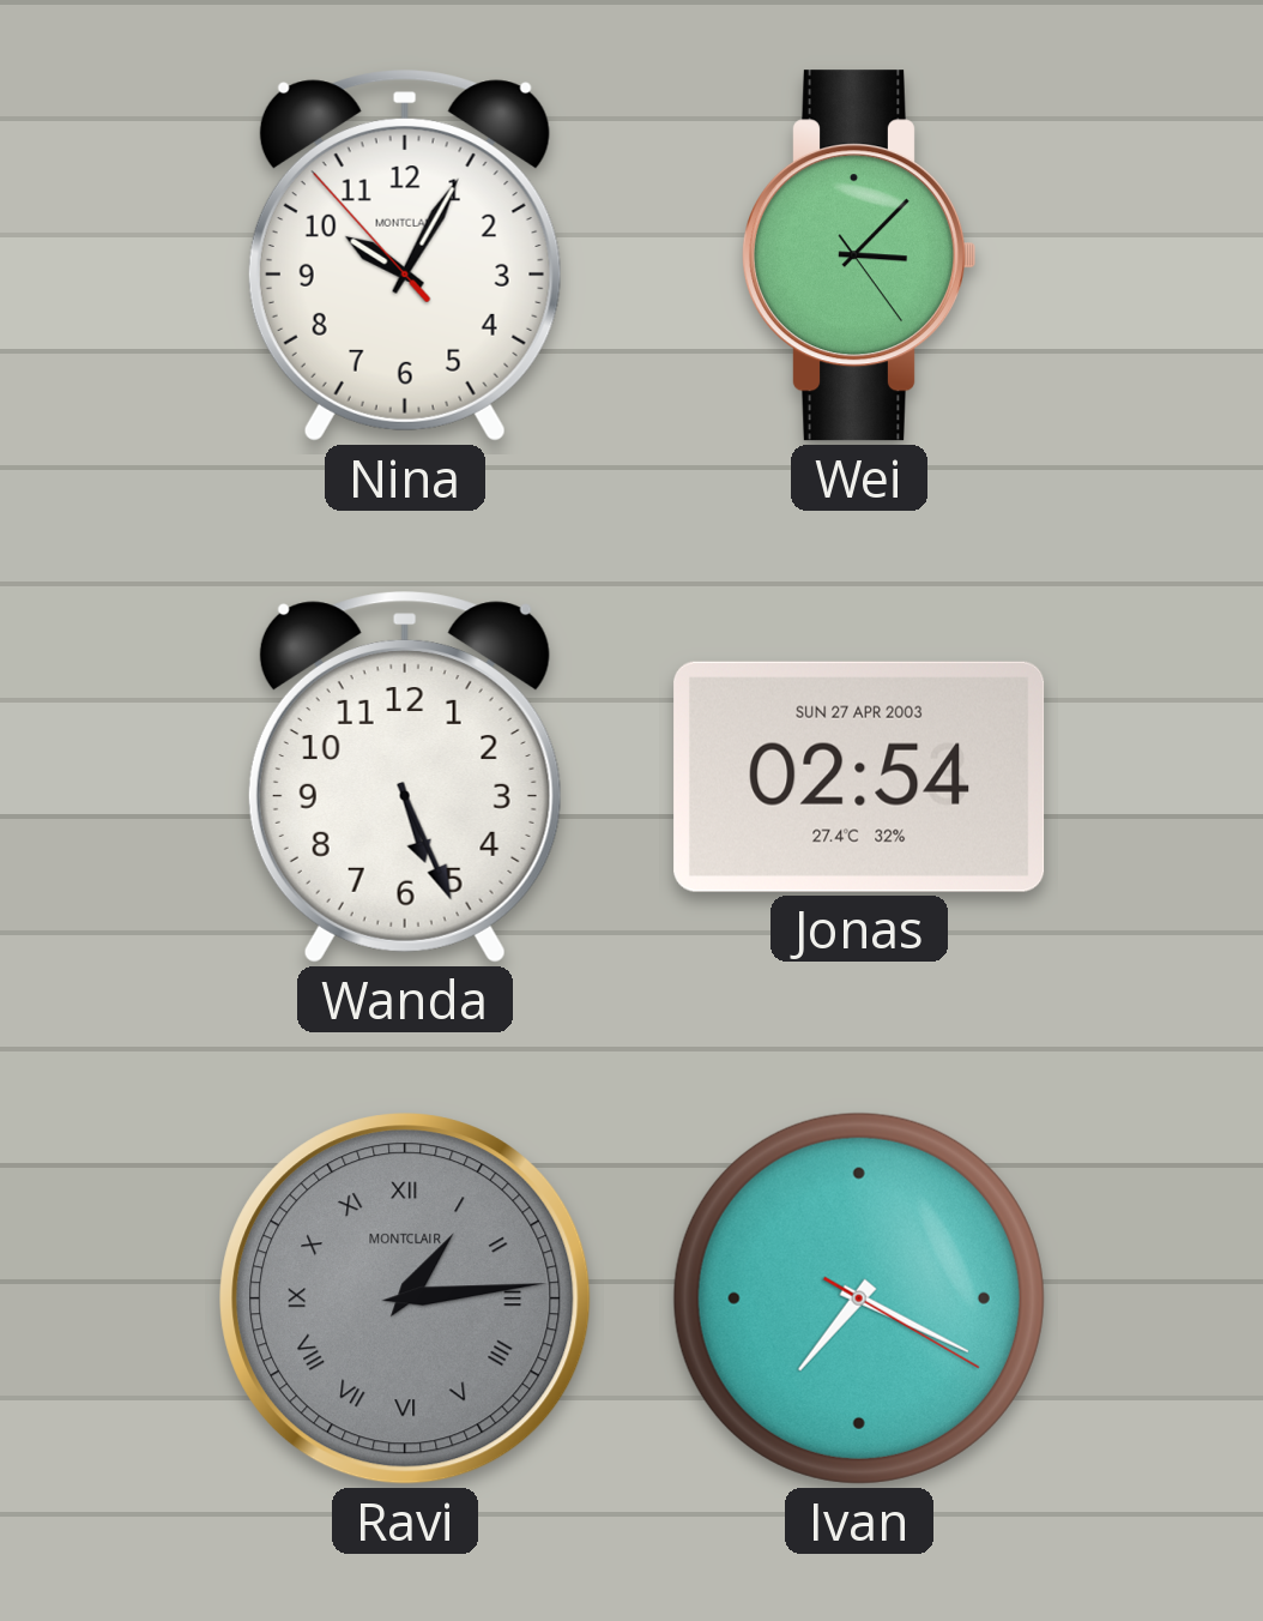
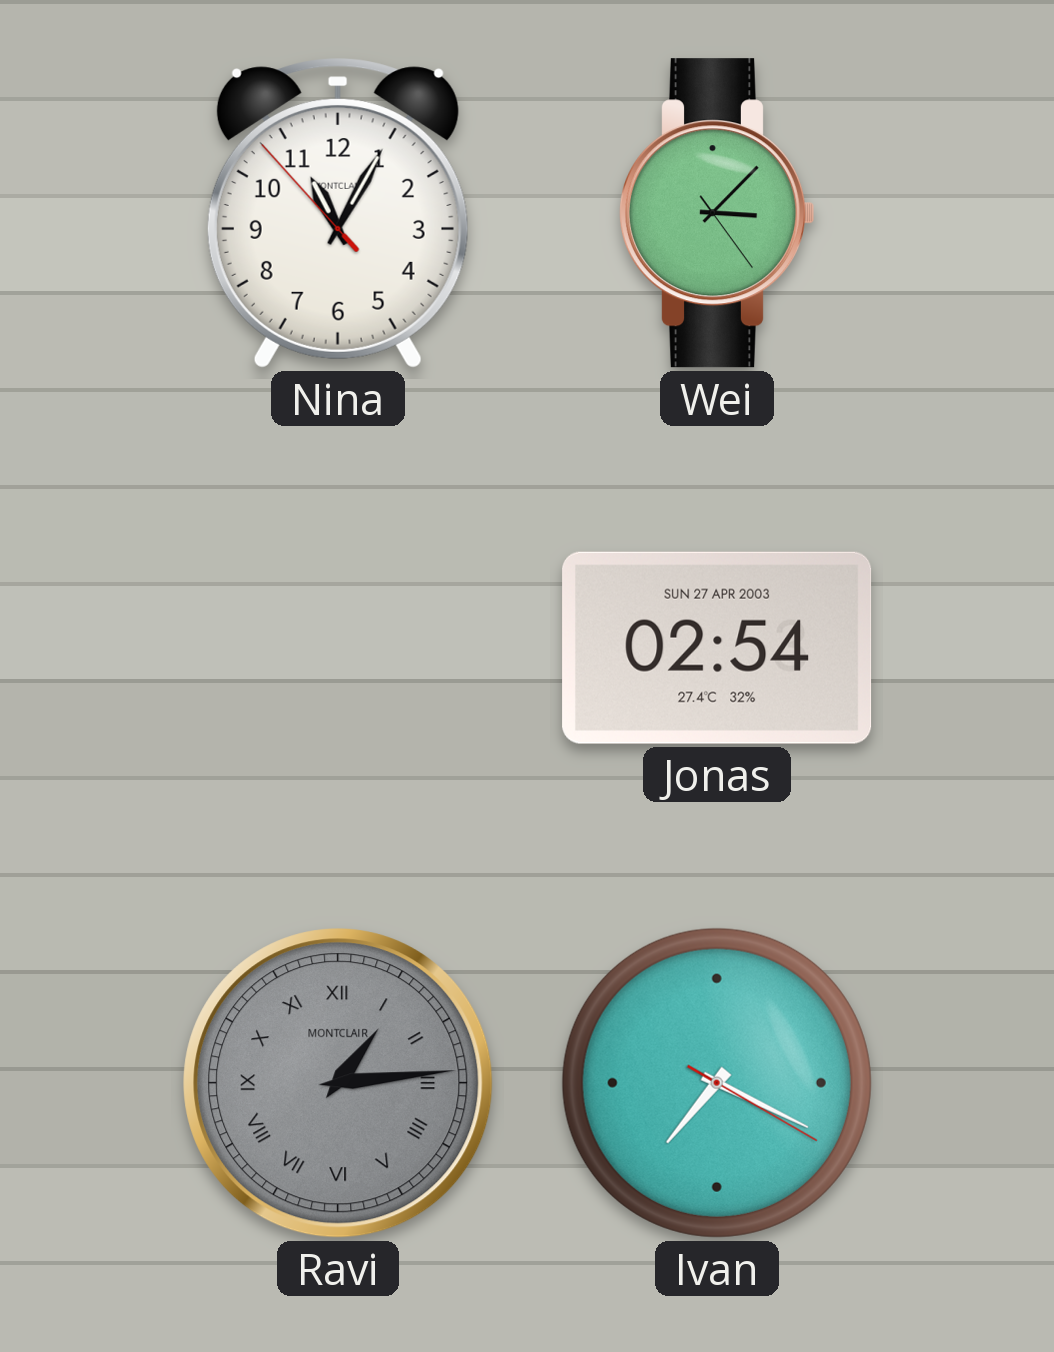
Nina: 10:04 -> 11:04
Wanda: 5:26 -> none
